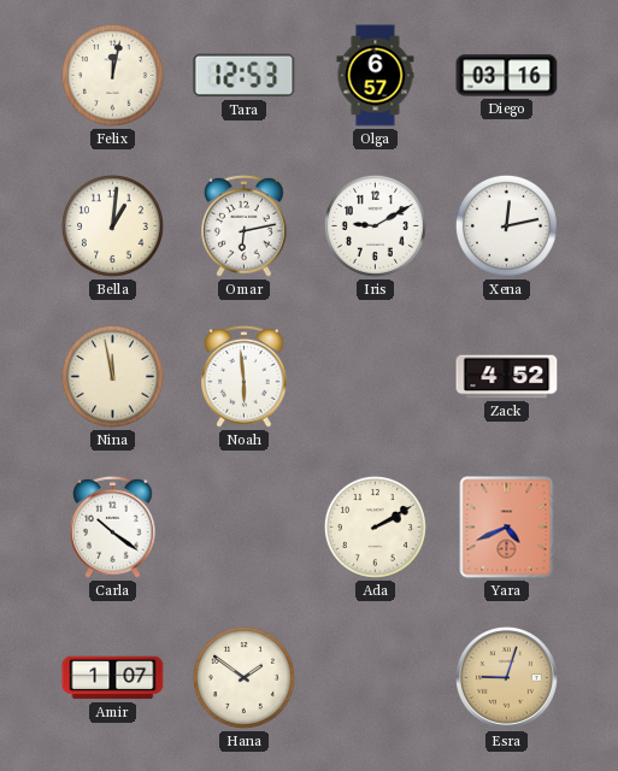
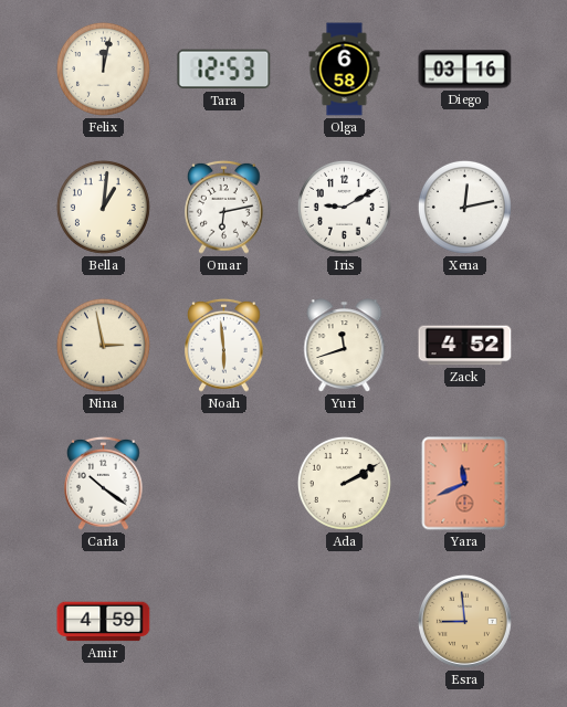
Olga: 6:57 -> 6:58
Nina: 11:58 -> 2:58
Yuri: none -> 11:42
Yara: 4:41 -> 11:41
Amir: 1:07 -> 4:59
Hana: 1:51 -> none
Esra: 9:03 -> 8:59
